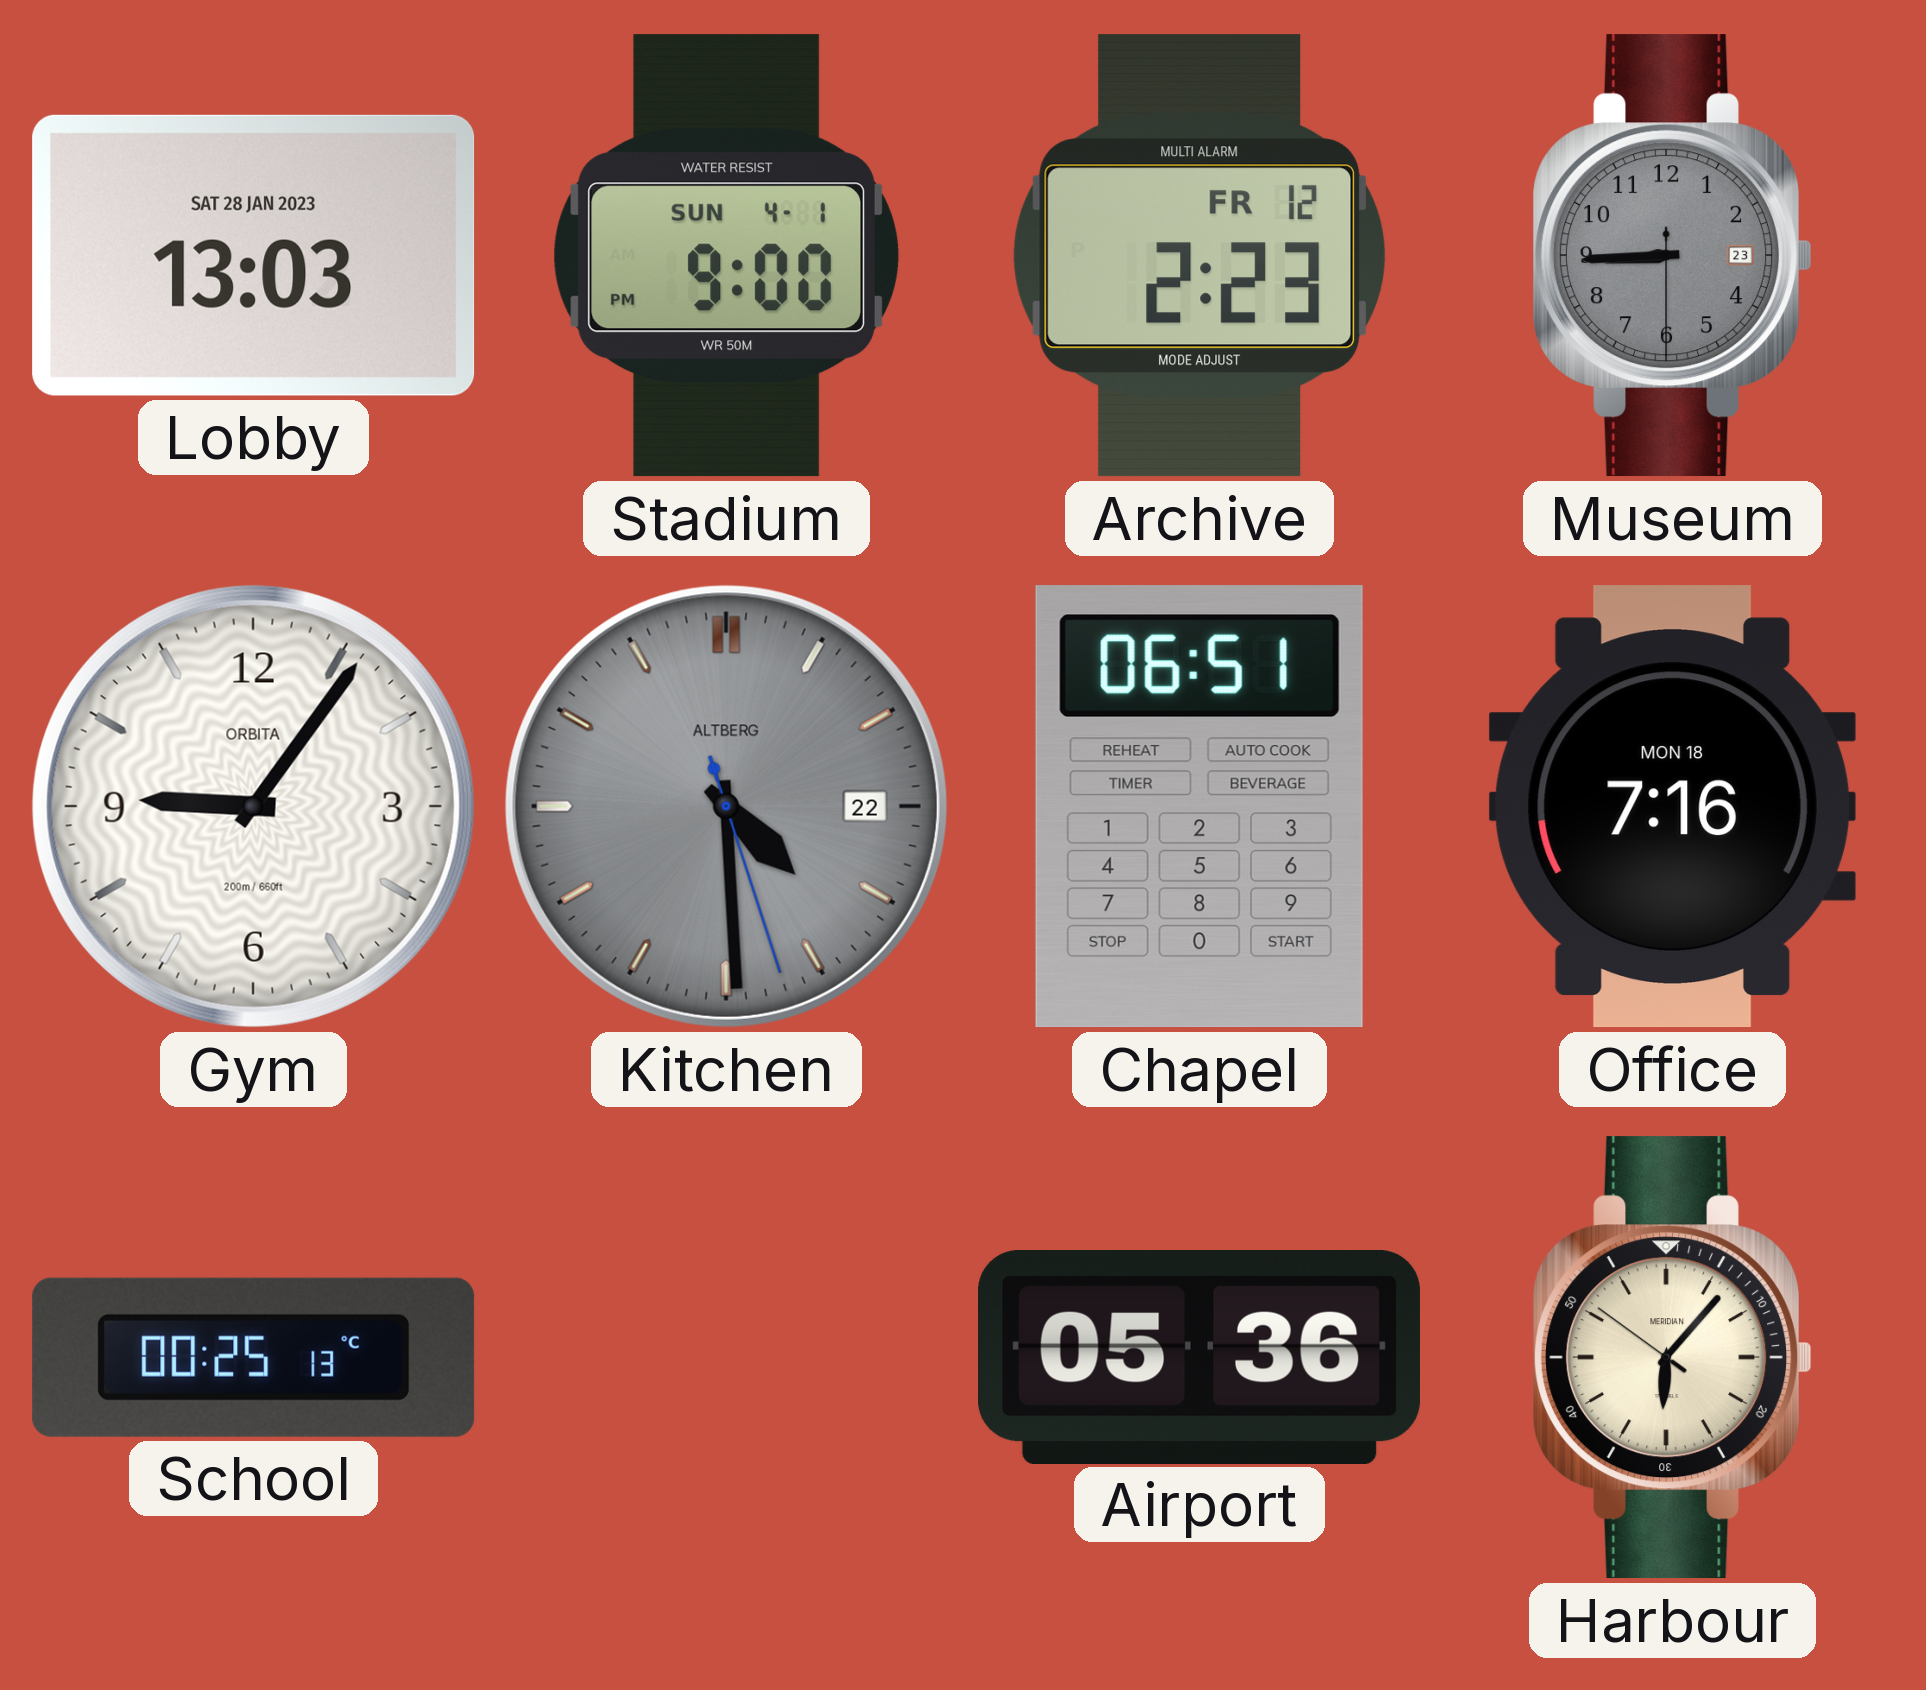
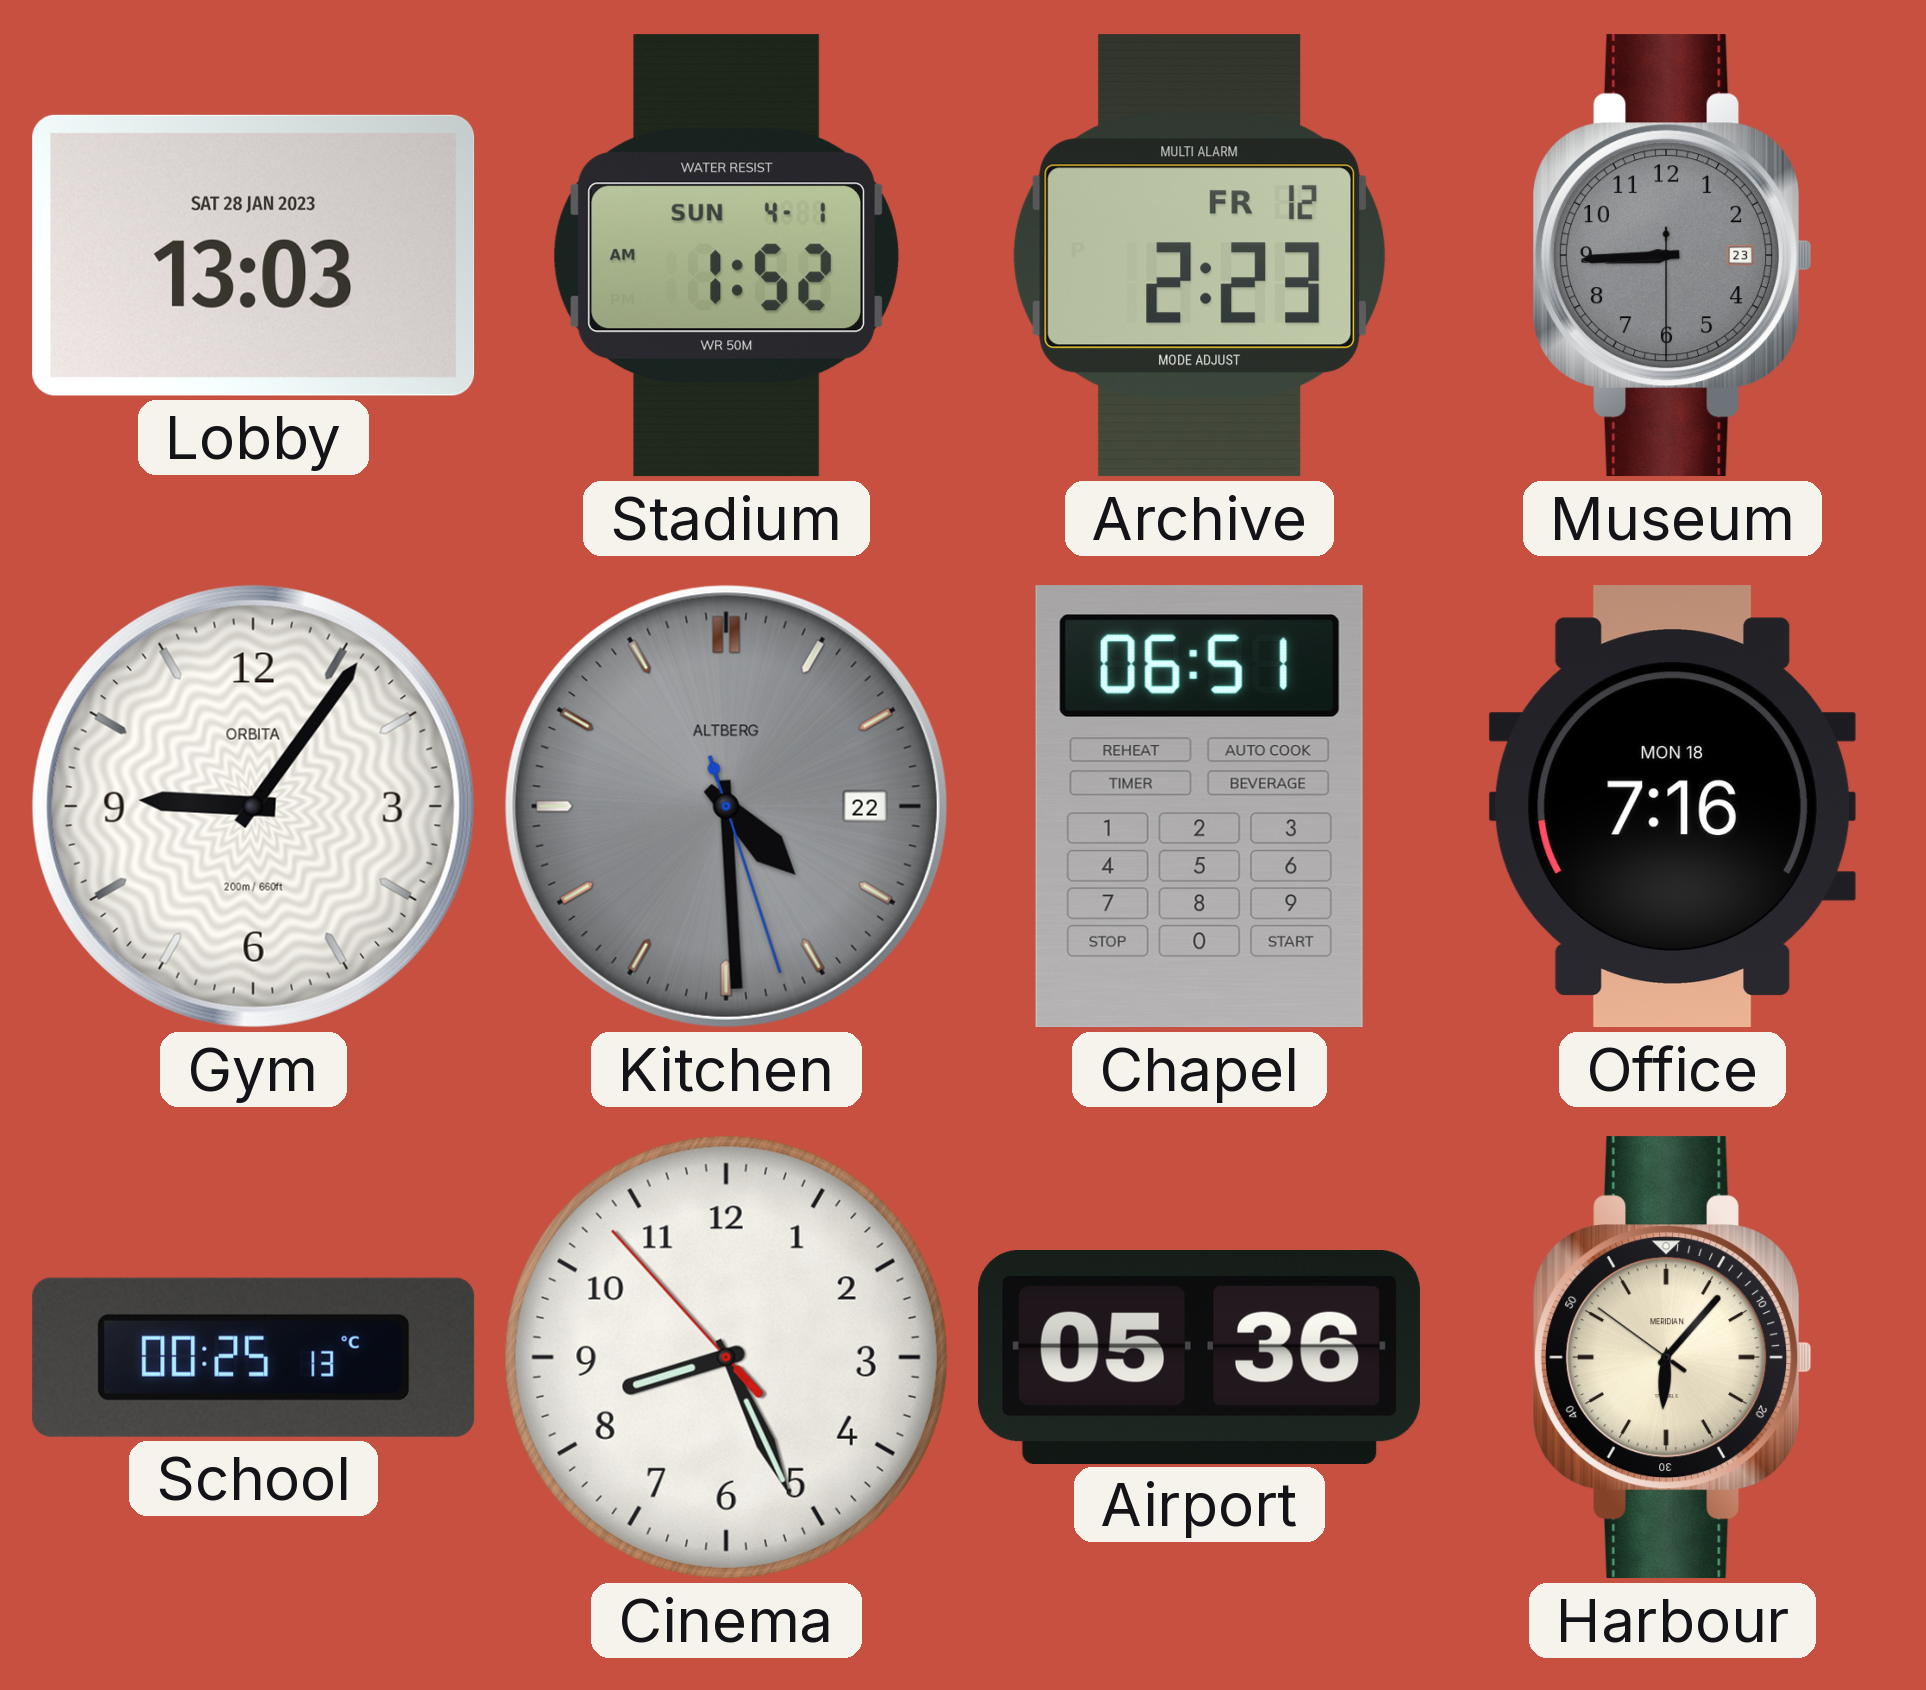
Stadium: 9:00 -> 1:52
Cinema: none -> 8:25
